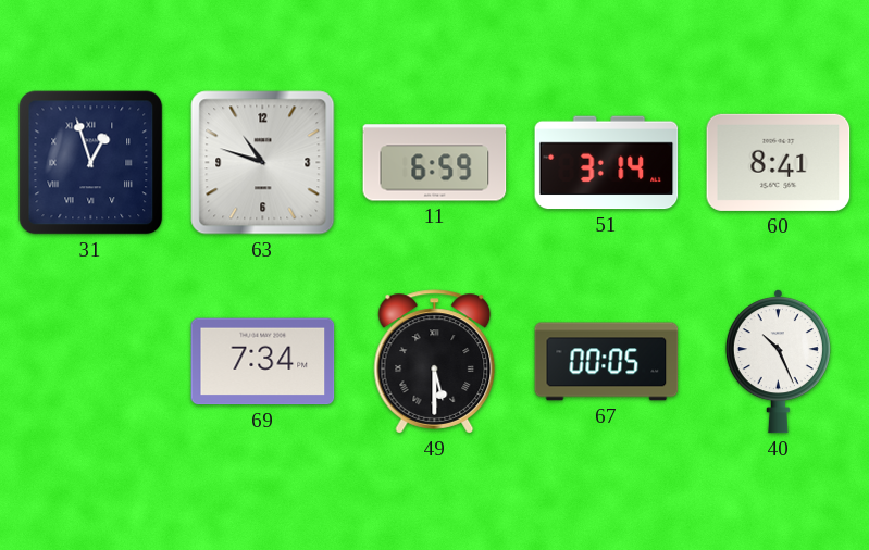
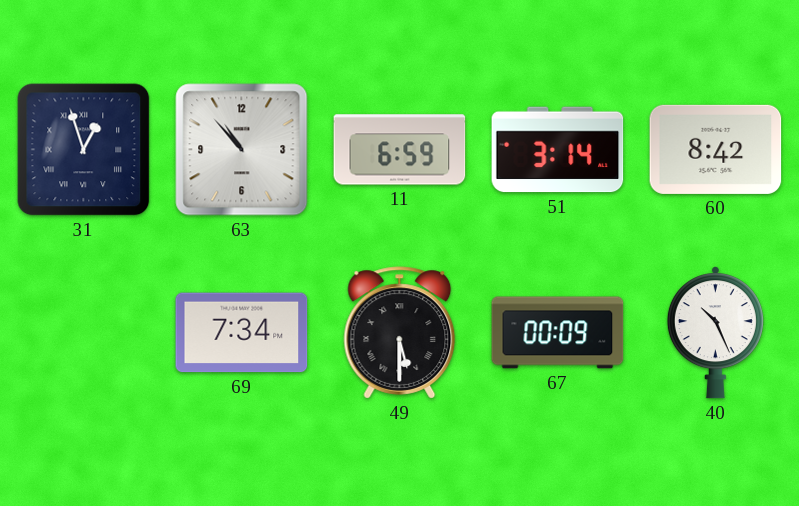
63: 10:48 -> 10:53
60: 8:41 -> 8:42
67: 00:05 -> 00:09
